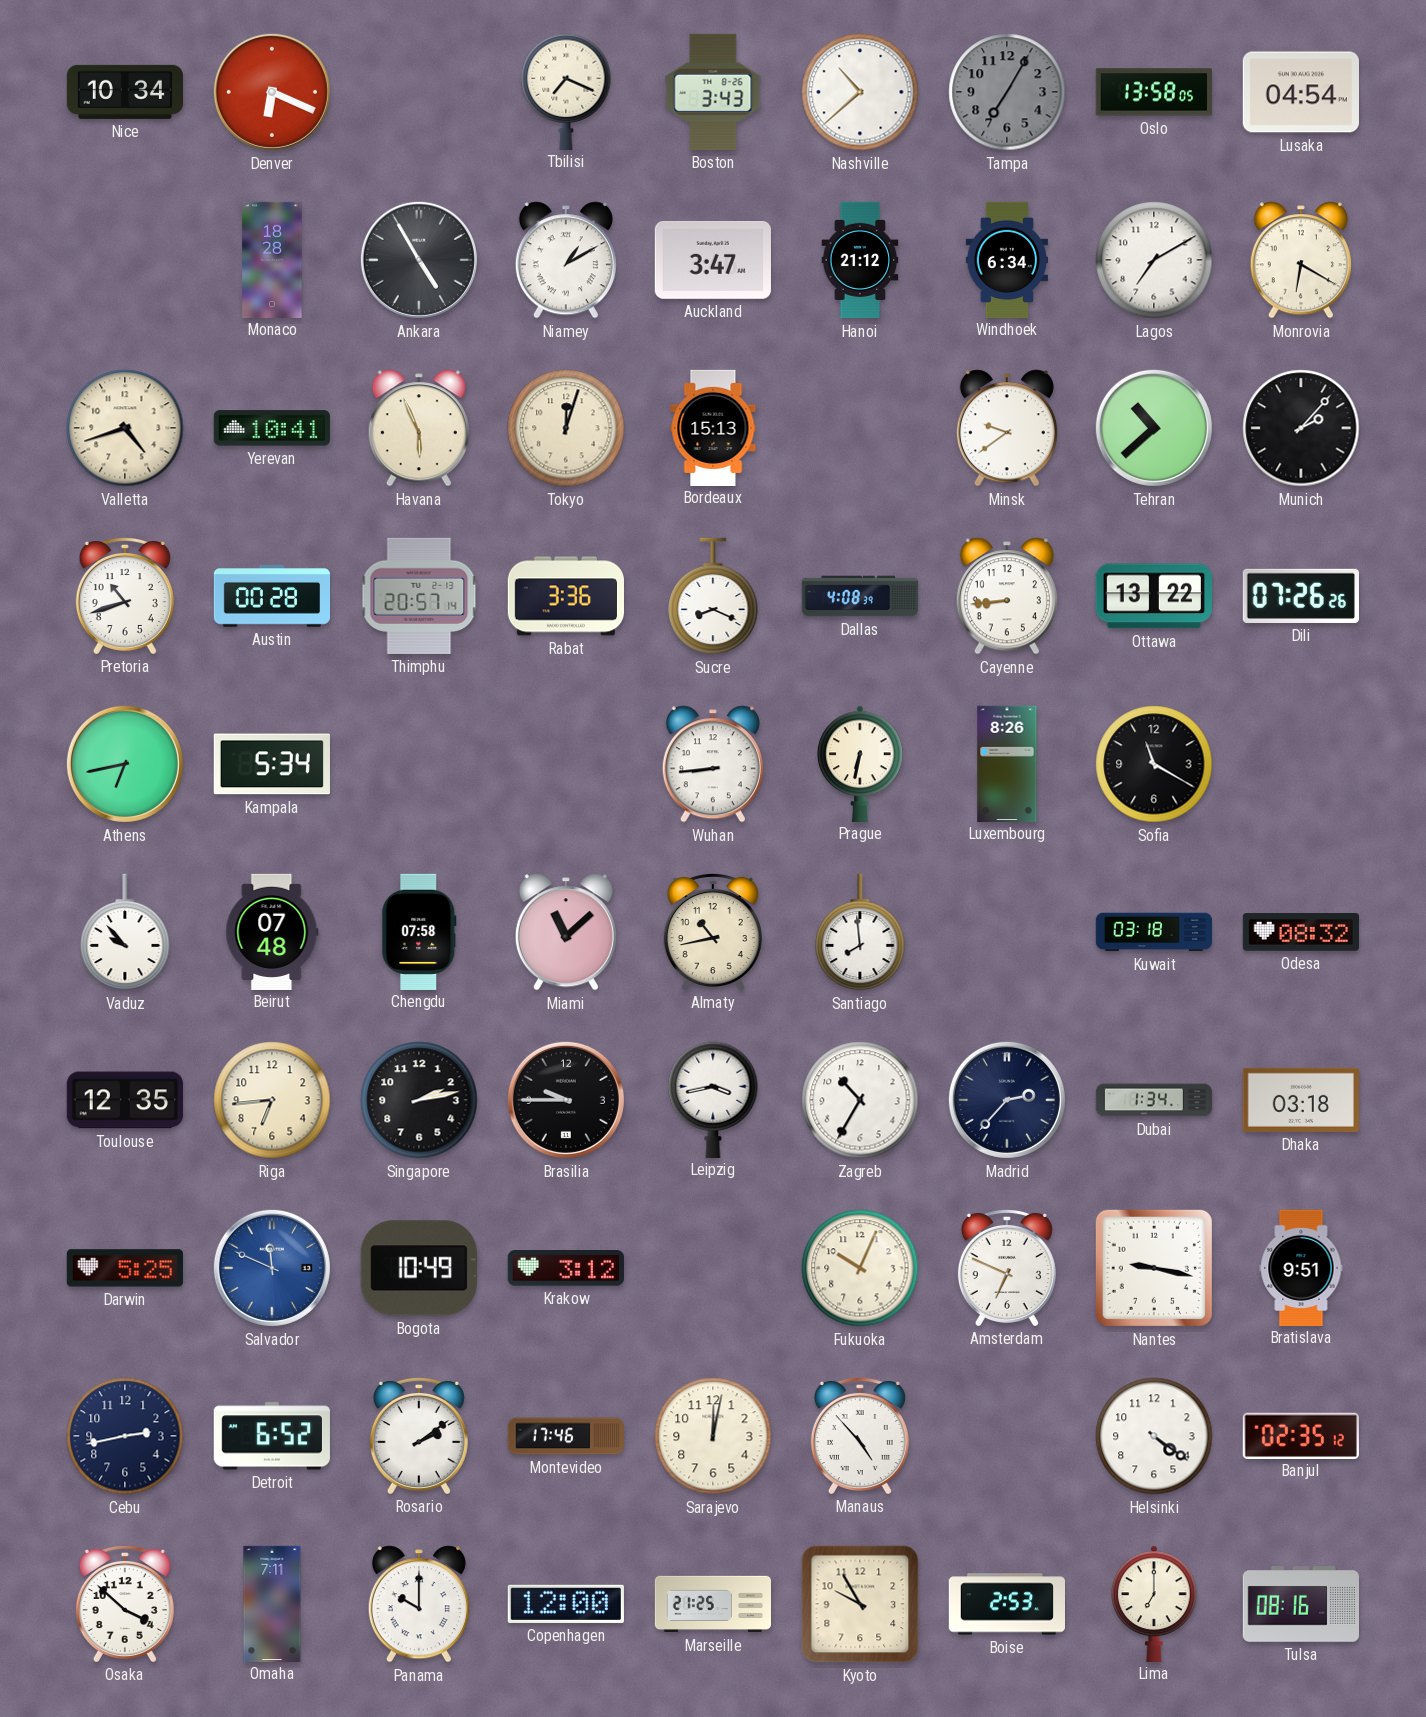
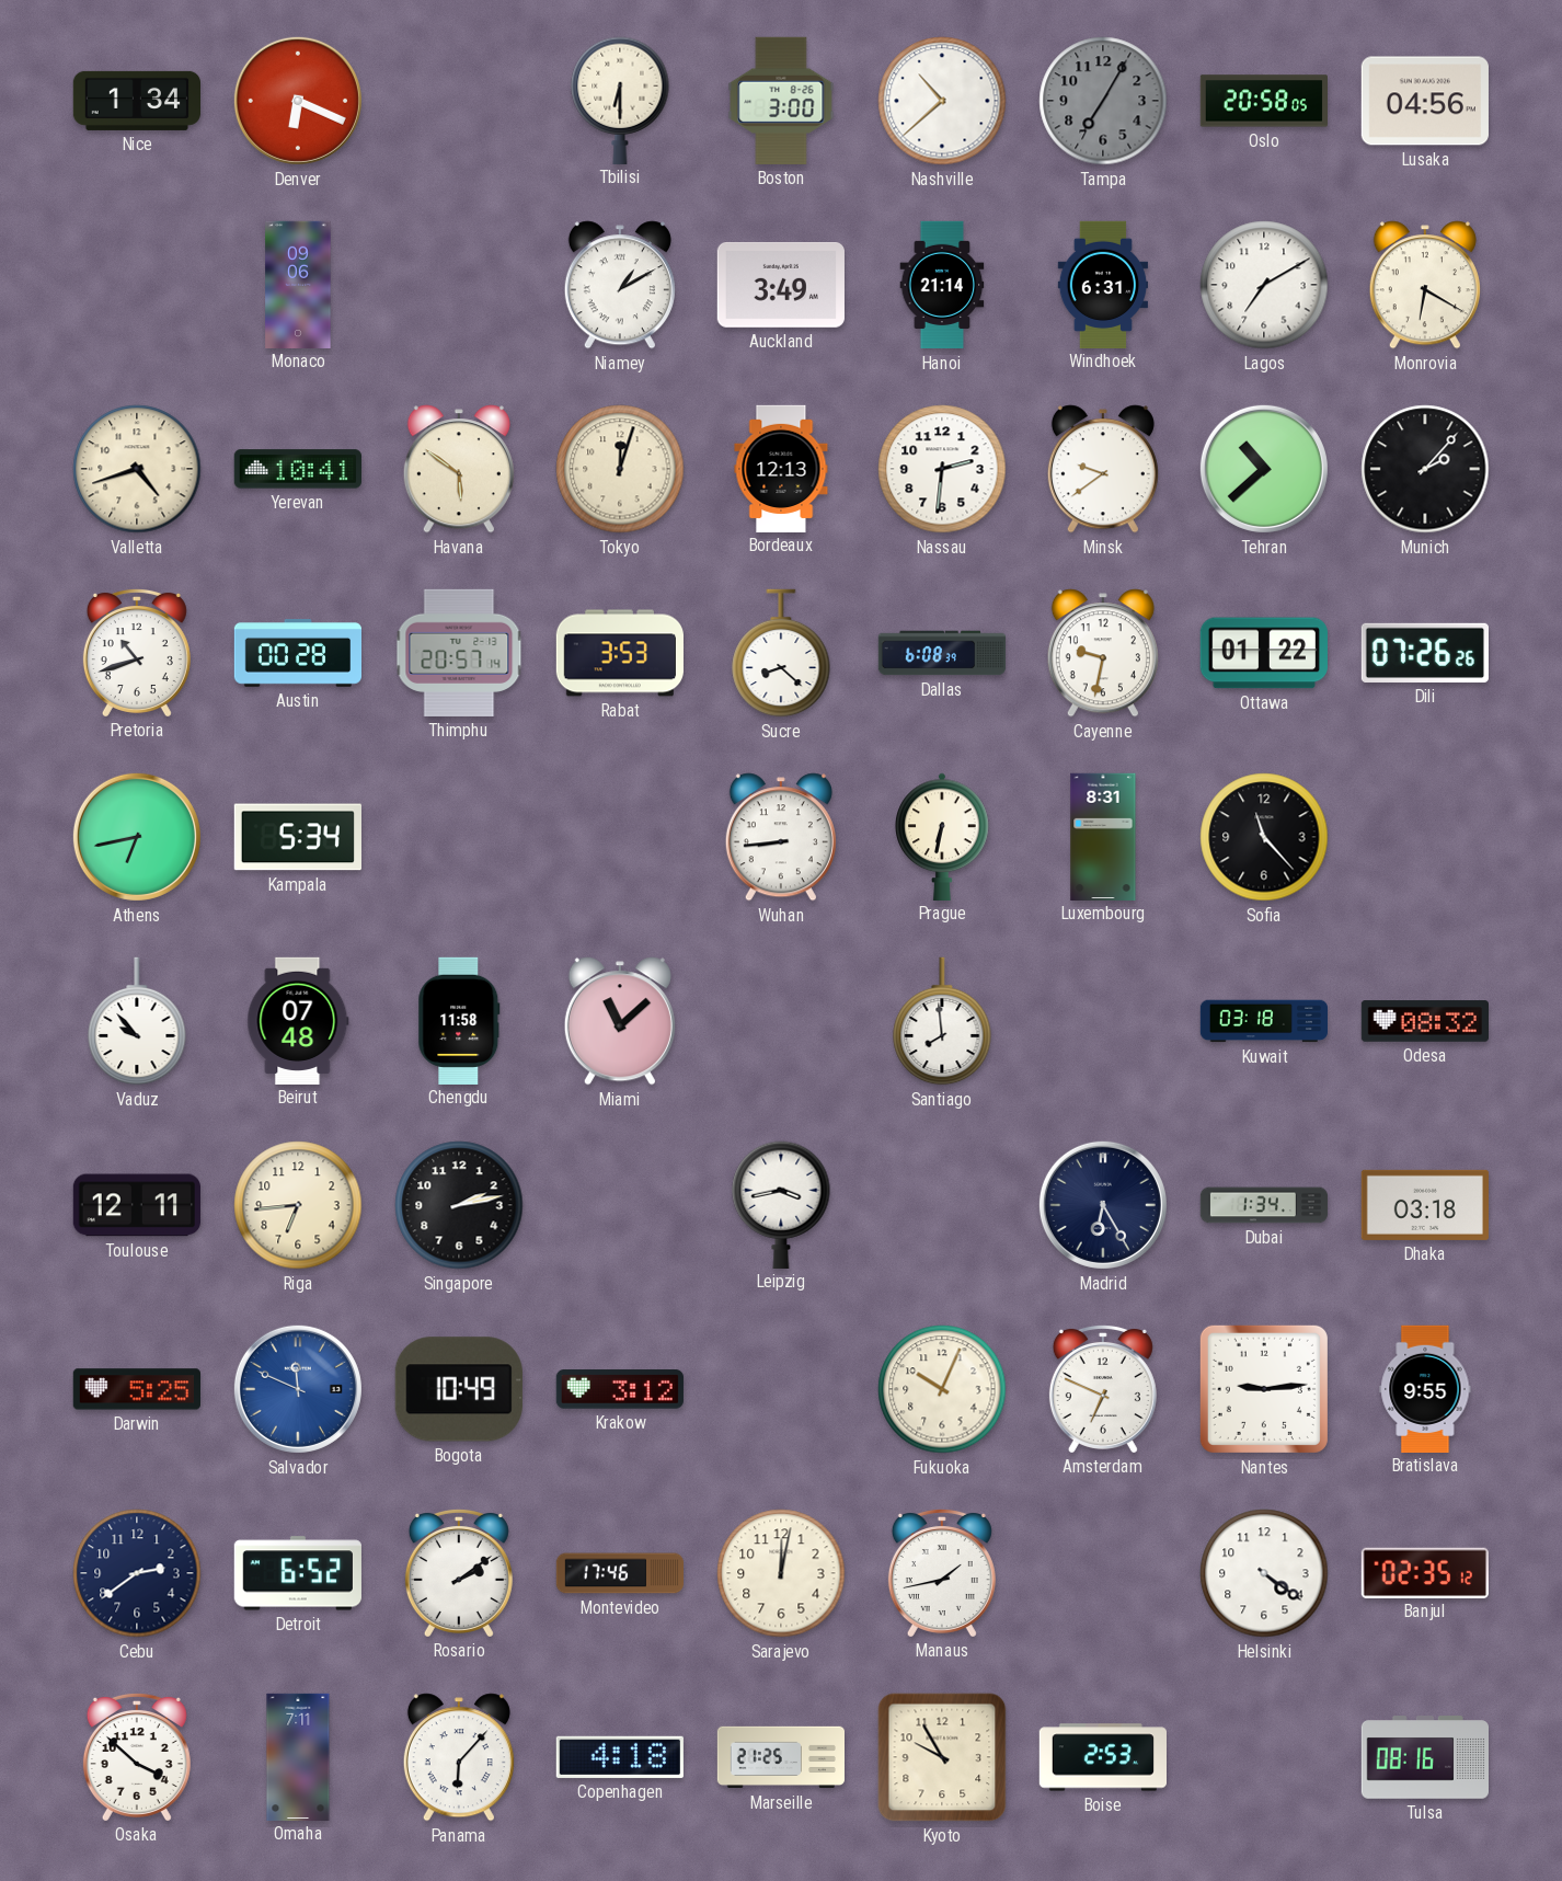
Nice: 10:34 -> 1:34
Tbilisi: 7:19 -> 6:30
Boston: 3:43 -> 3:00
Oslo: 13:58 -> 20:58
Lusaka: 04:54 -> 04:56
Monaco: 18:28 -> 09:06
Ankara: 4:55 -> none
Auckland: 3:47 -> 3:49
Hanoi: 21:12 -> 21:14
Windhoek: 6:34 -> 6:31
Havana: 5:56 -> 5:51
Bordeaux: 15:13 -> 12:13
Nassau: none -> 2:31
Rabat: 3:36 -> 3:53
Sucre: 8:19 -> 8:22
Dallas: 4:08 -> 6:08
Cayenne: 8:44 -> 9:32
Ottawa: 13:22 -> 01:22
Luxembourg: 8:26 -> 8:31
Sofia: 11:20 -> 11:23
Chengdu: 07:58 -> 11:58
Almaty: 10:43 -> none
Toulouse: 12:35 -> 12:11
Brasilia: 9:45 -> none
Zagreb: 10:35 -> none
Madrid: 2:37 -> 6:25
Nantes: 9:17 -> 9:14
Bratislava: 9:51 -> 9:55
Cebu: 2:43 -> 2:39
Manaus: 4:53 -> 1:43
Panama: 10:00 -> 6:07
Copenhagen: 12:00 -> 4:18
Lima: 7:00 -> none
